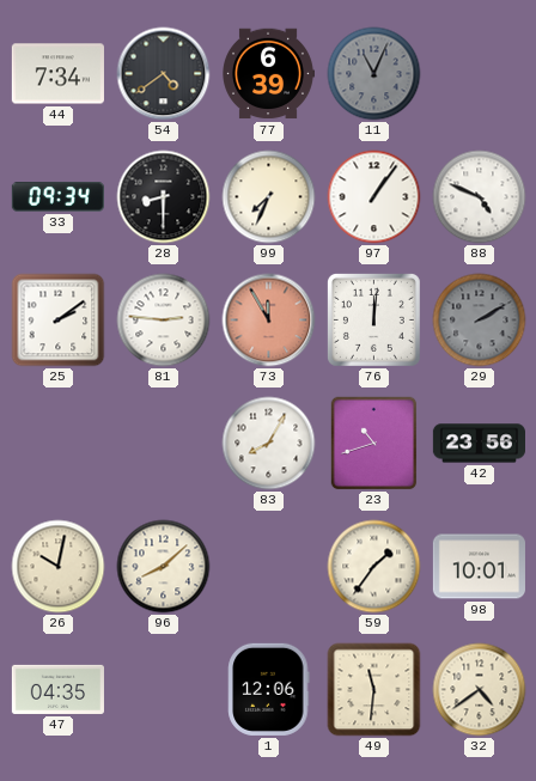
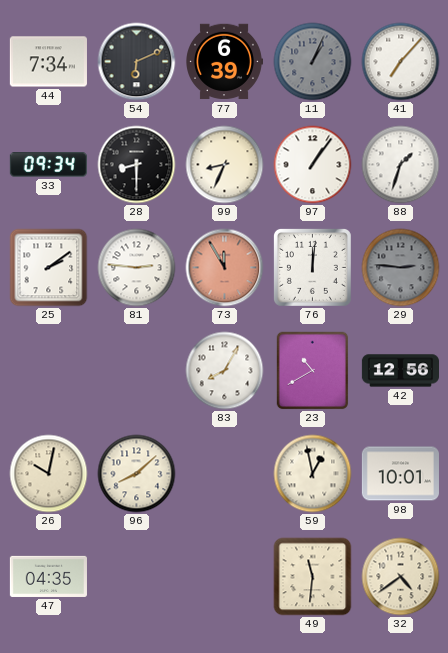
54: 4:39 -> 6:11
11: 11:04 -> 1:04
41: none -> 7:07
99: 7:34 -> 8:34
88: 4:49 -> 1:33
29: 2:10 -> 2:46
23: 10:42 -> 10:40
42: 23:56 -> 12:56
59: 1:36 -> 12:58
1: 12:06 -> none
